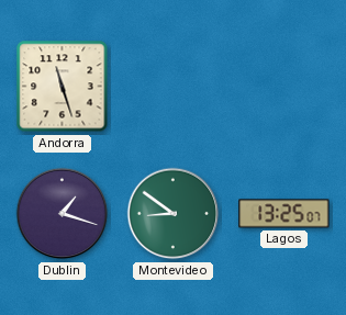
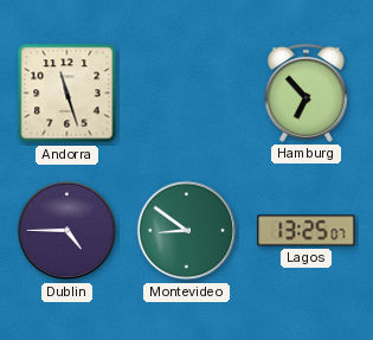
Hamburg: none -> 6:53
Dublin: 1:18 -> 4:45
